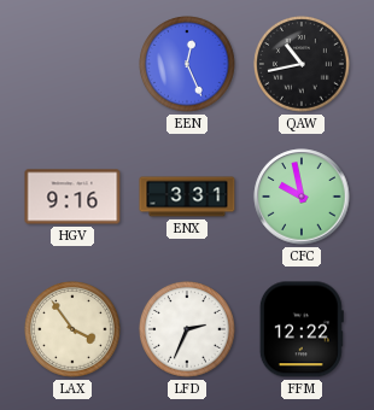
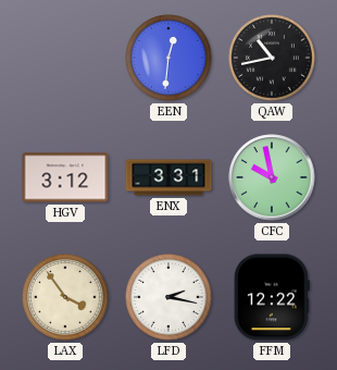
EEN: 12:26 -> 12:31
HGV: 9:16 -> 3:12
LFD: 2:34 -> 2:17
